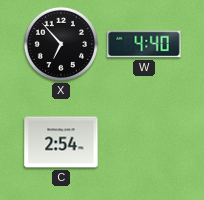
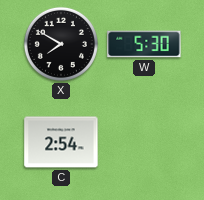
X: 6:53 -> 7:50
W: 4:40 -> 5:30
